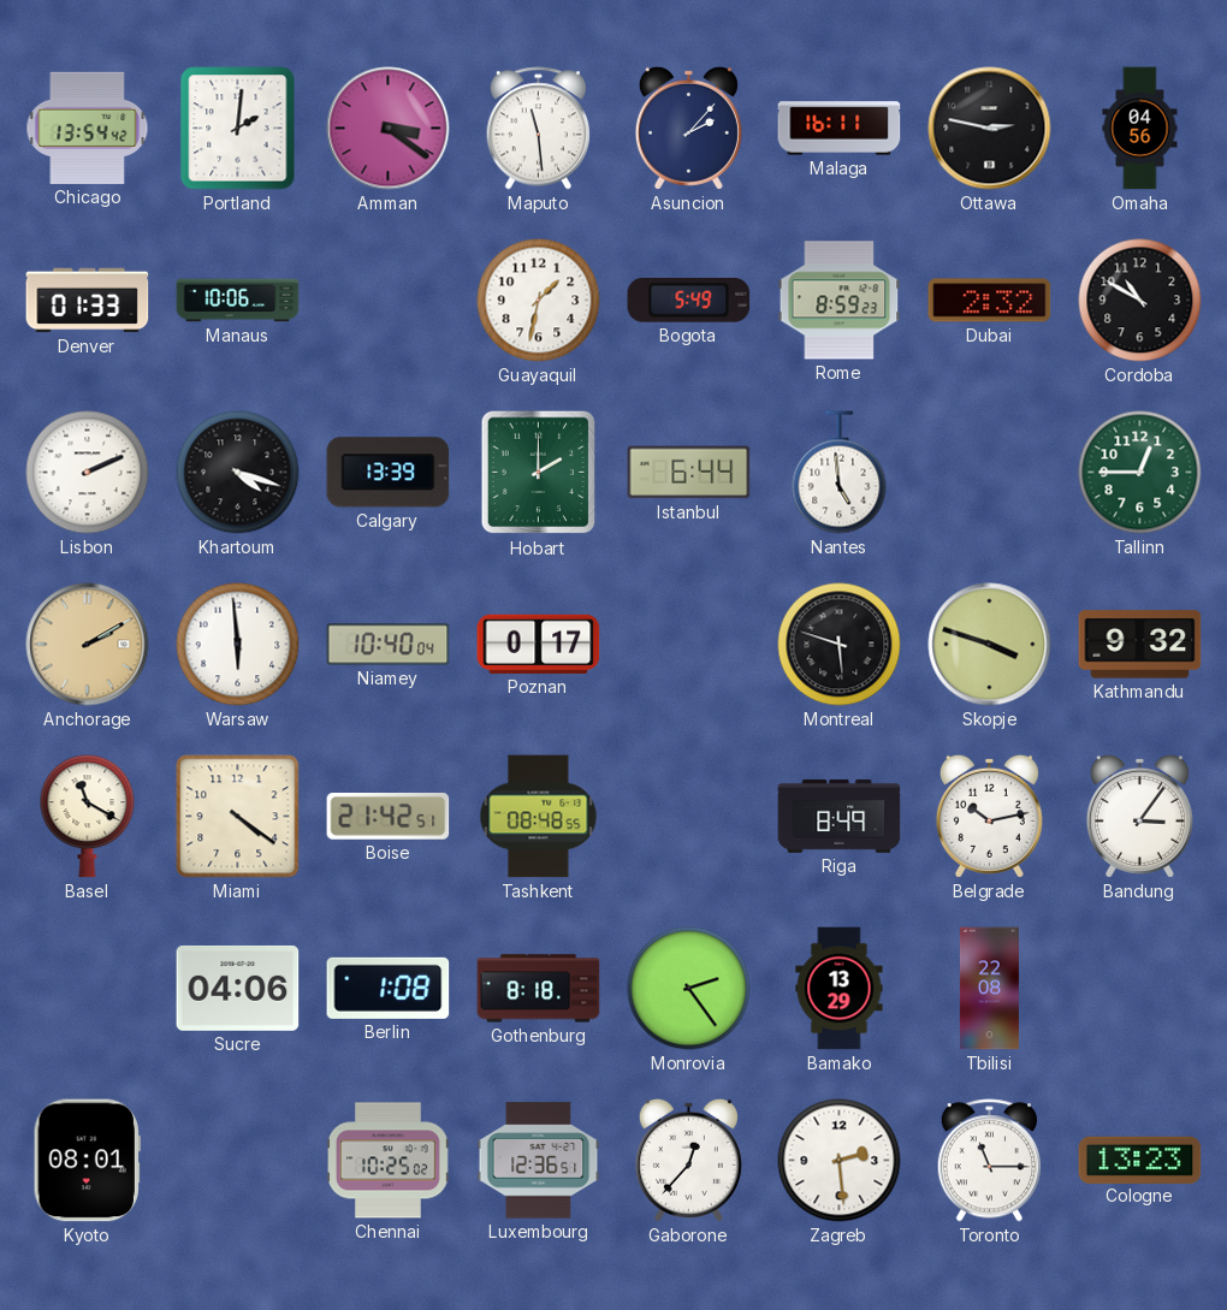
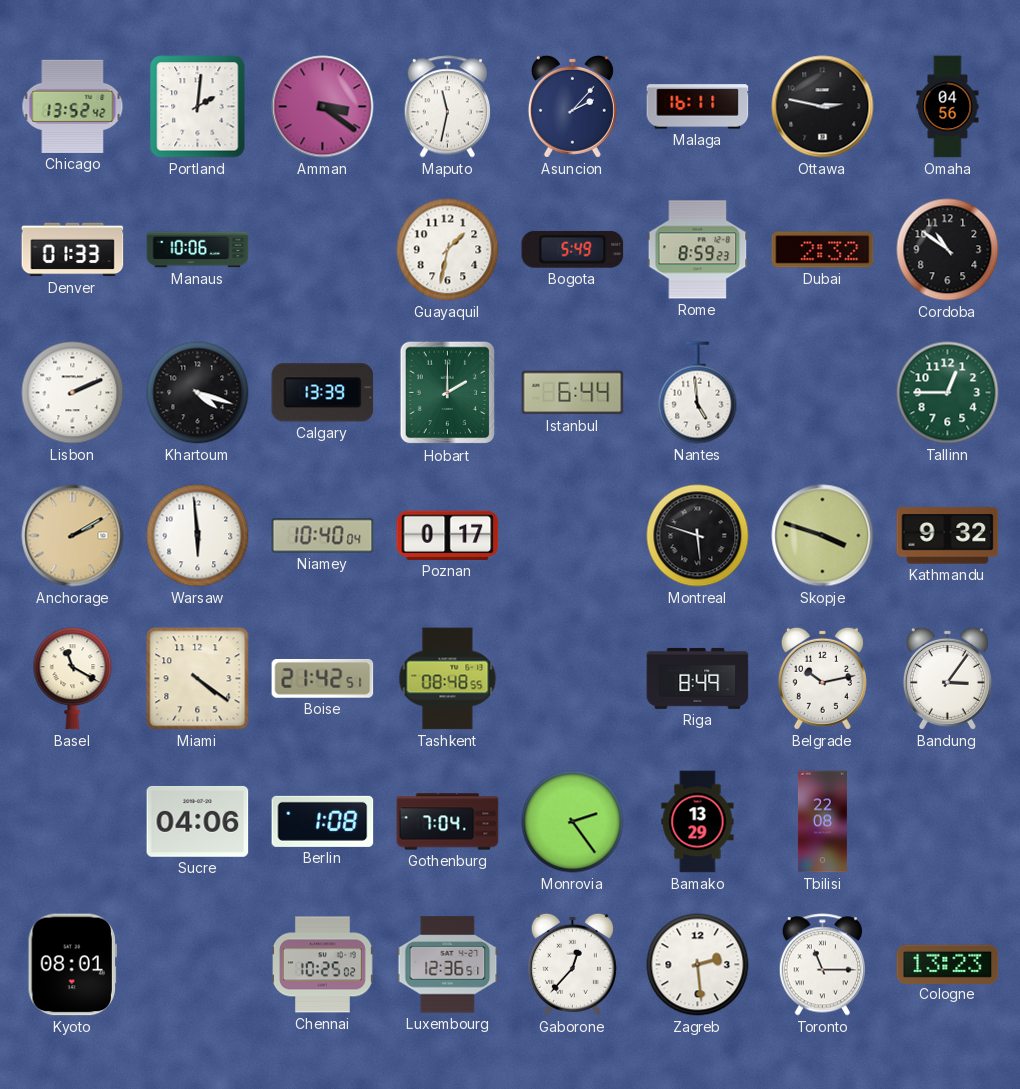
Chicago: 13:54 -> 13:52
Maputo: 11:29 -> 11:32
Cordoba: 10:50 -> 10:51
Gothenburg: 8:18 -> 7:04
